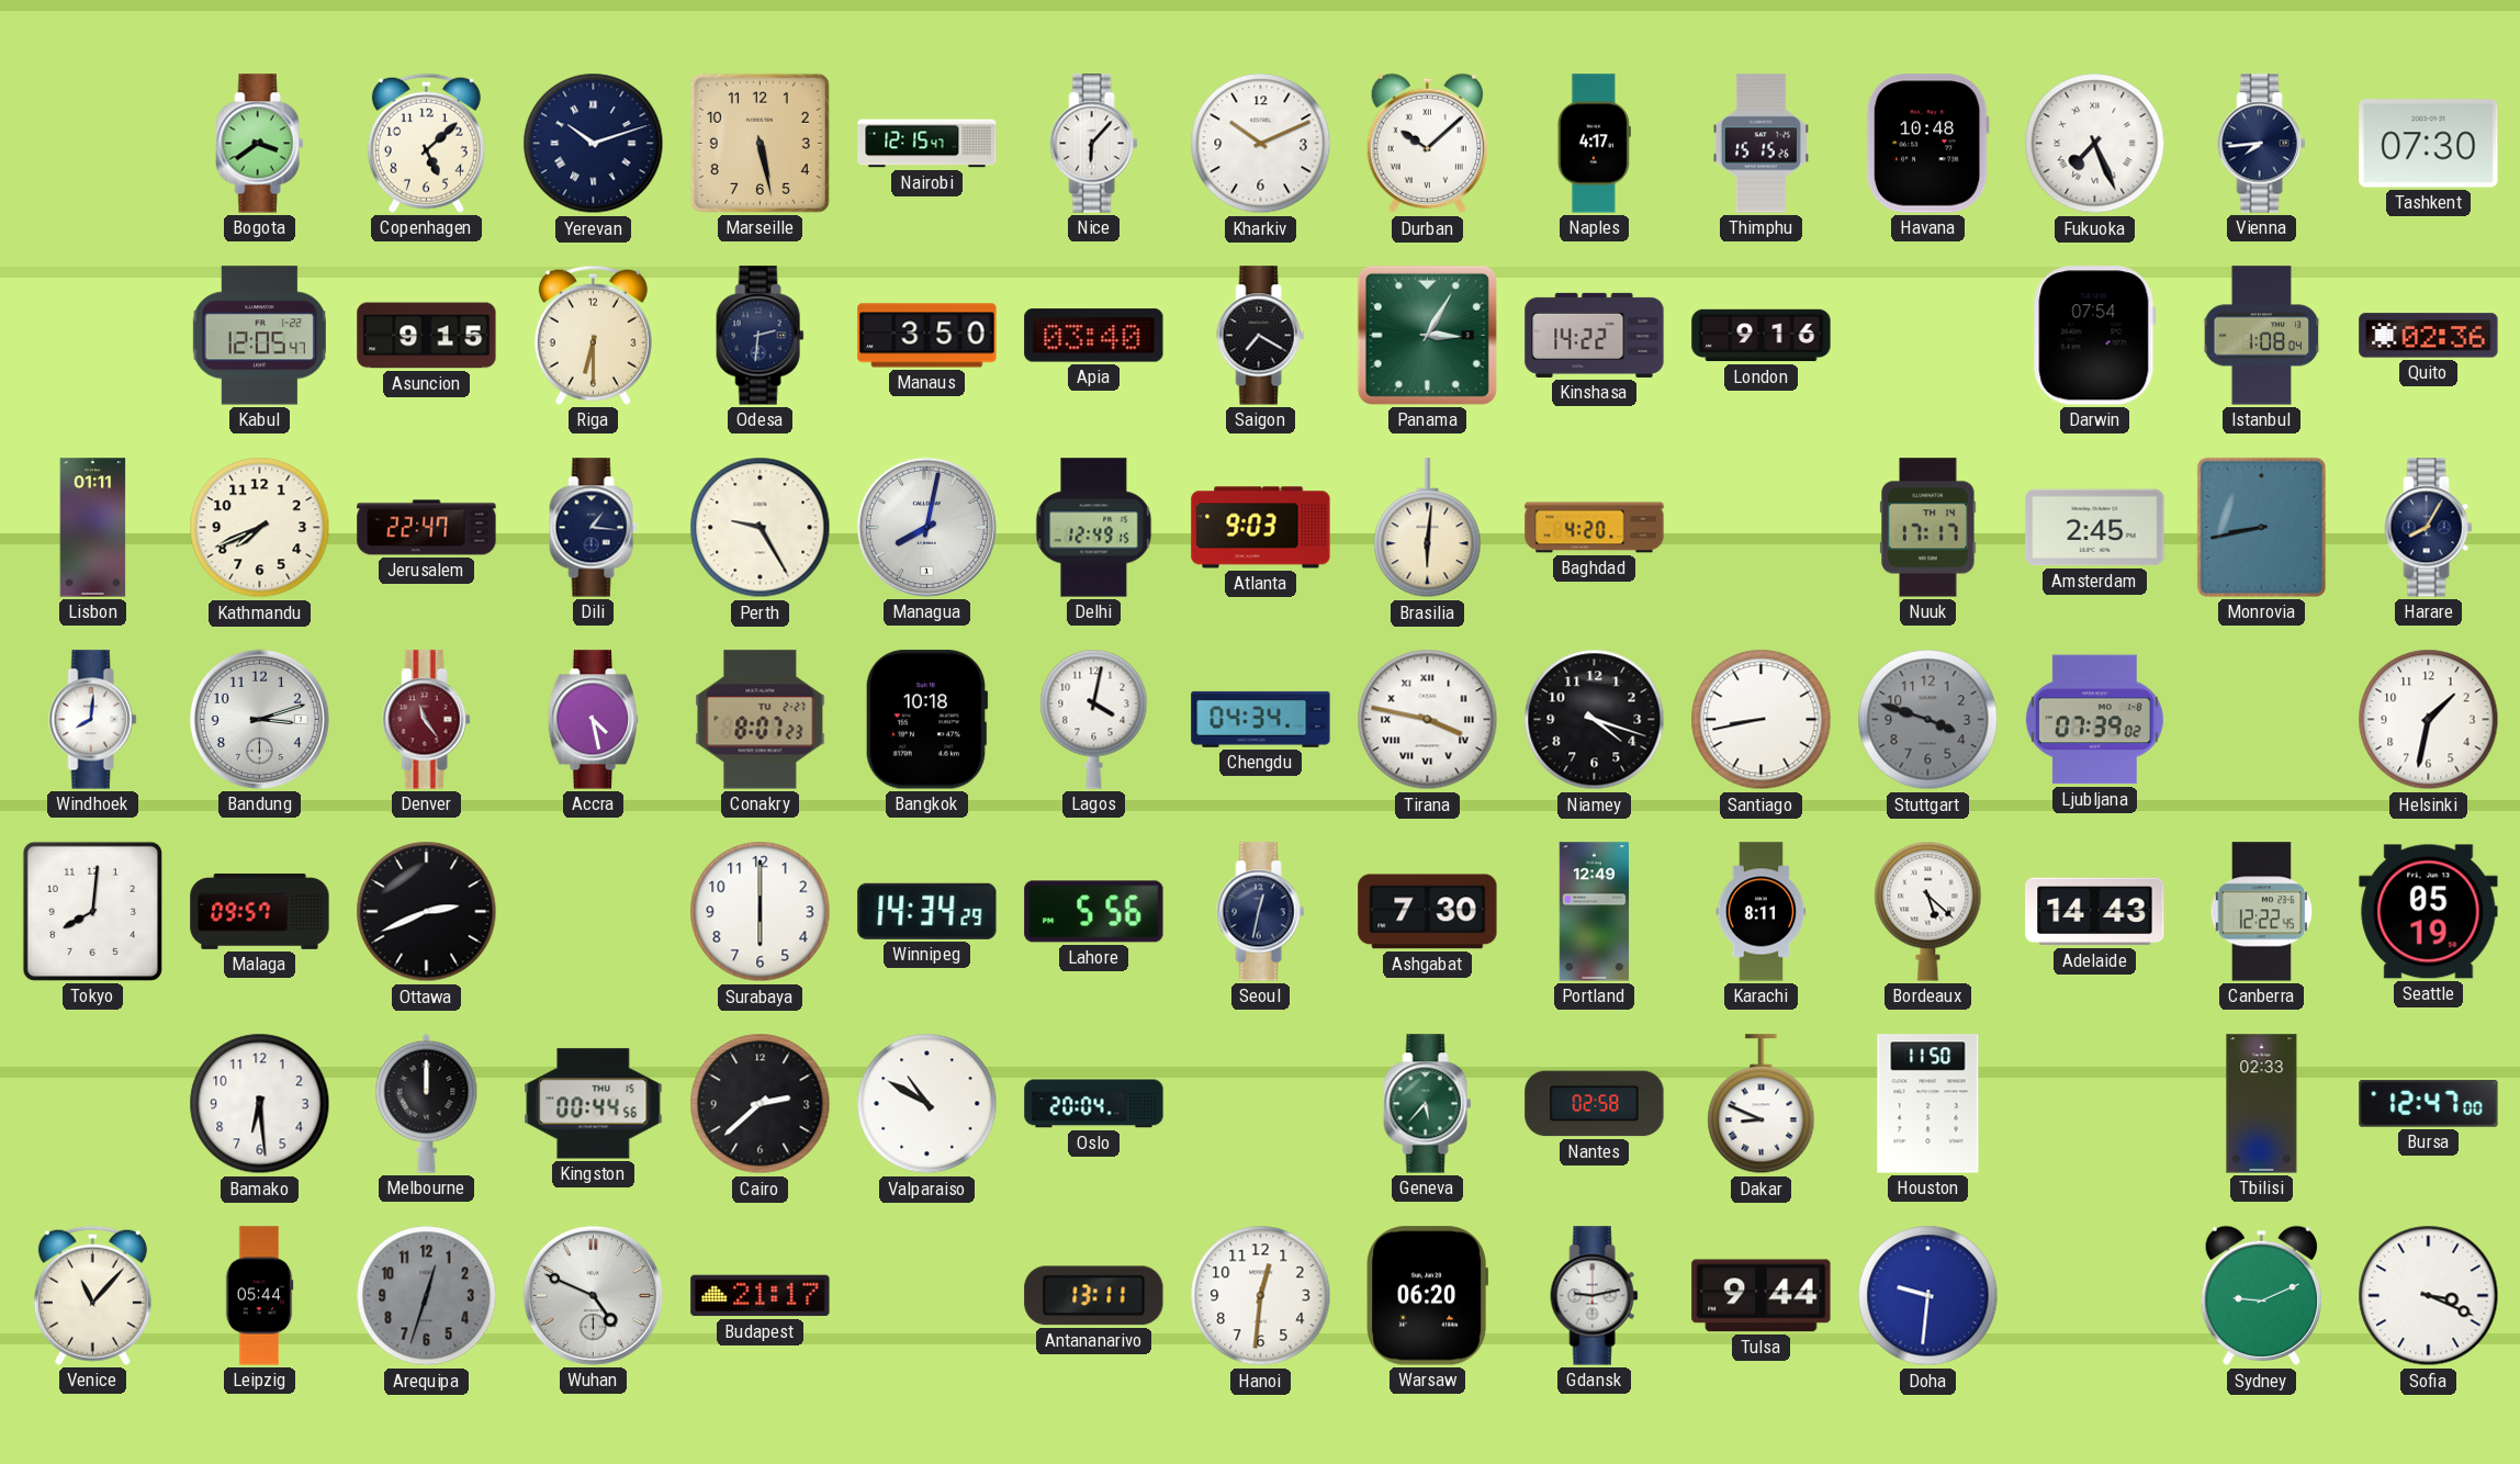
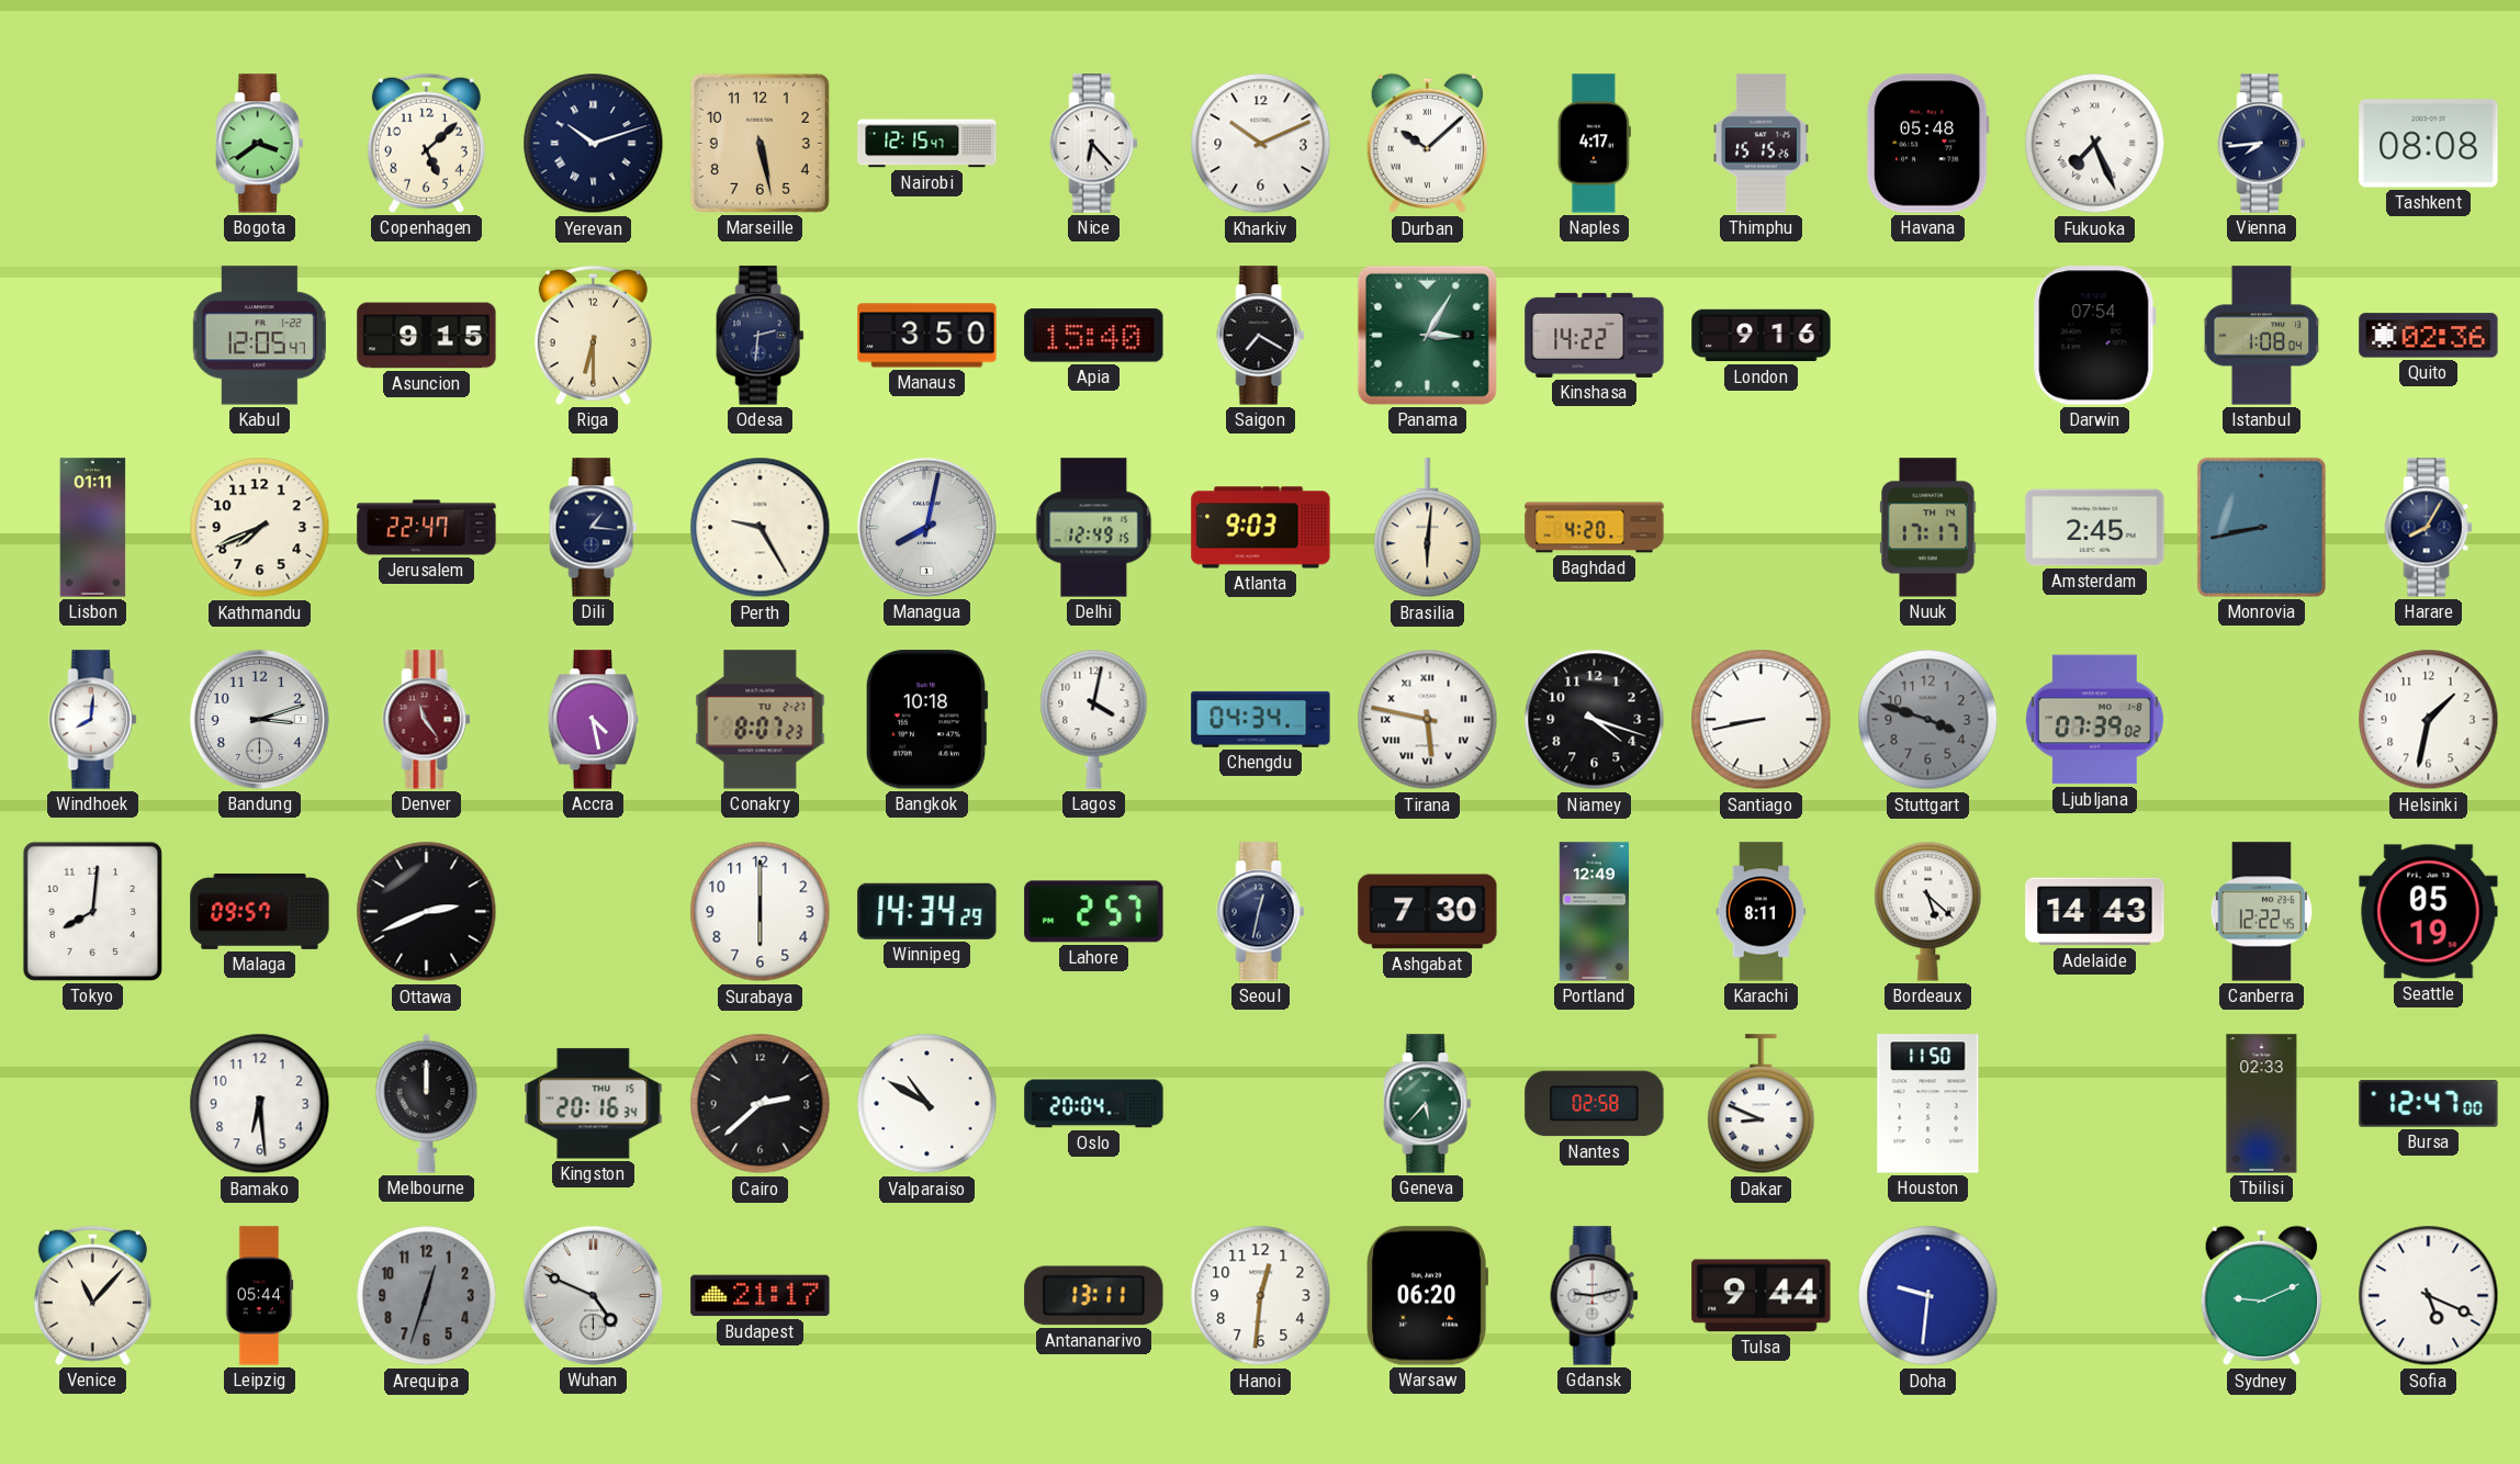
Nice: 6:07 -> 6:23
Havana: 10:48 -> 05:48
Tashkent: 07:30 -> 08:08
Apia: 03:40 -> 15:40
Tirana: 3:47 -> 5:47
Lahore: 5:56 -> 2:57
Kingston: 00:44 -> 20:16
Sofia: 3:19 -> 5:19
